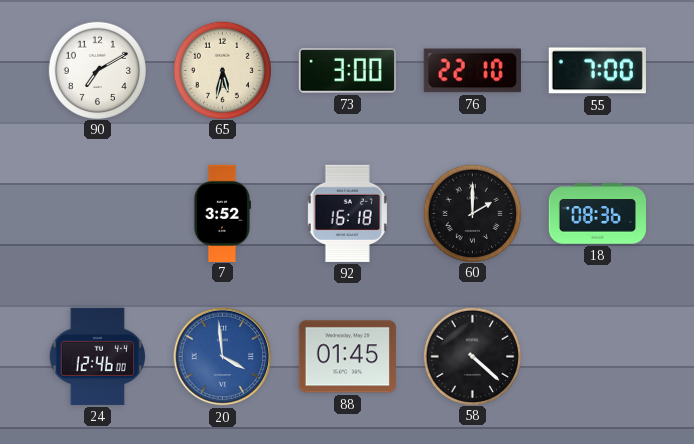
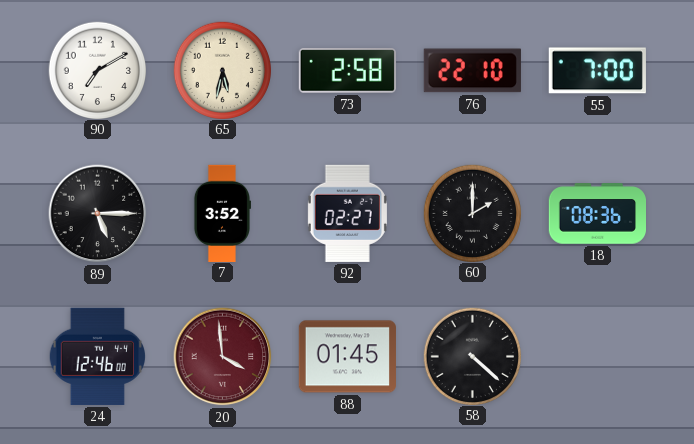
73: 3:00 -> 2:58
89: none -> 5:15
92: 16:18 -> 02:27
20 dial: blue -> burgundy
